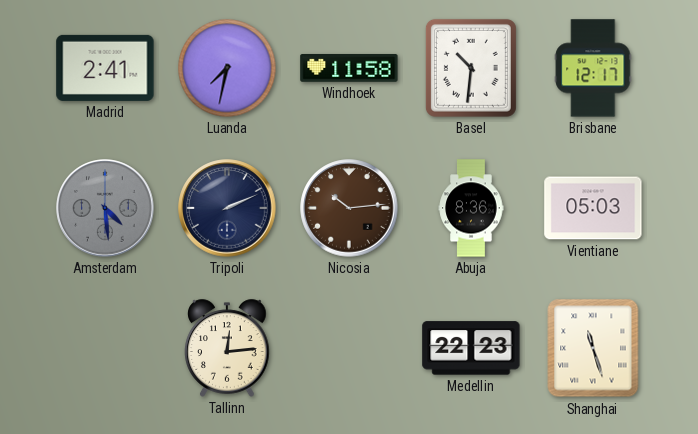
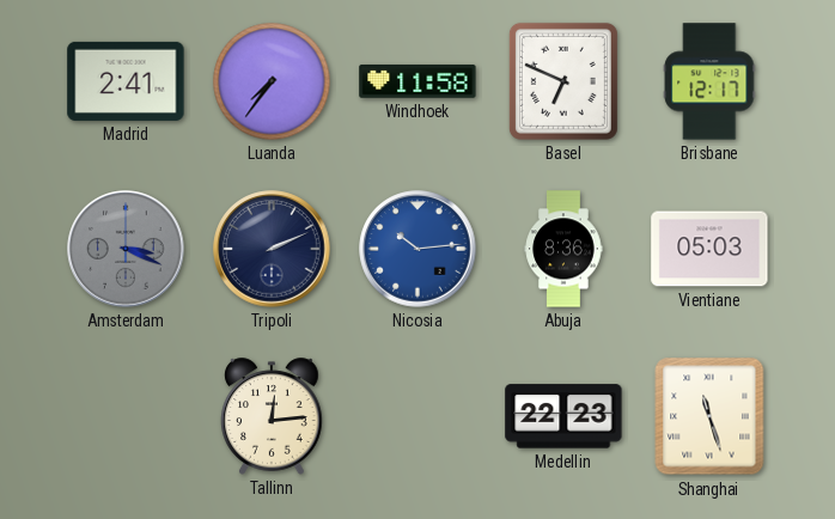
Luanda: 7:32 -> 7:36
Basel: 10:31 -> 6:49
Amsterdam: 4:29 -> 3:19
Nicosia dial: brown -> blue
